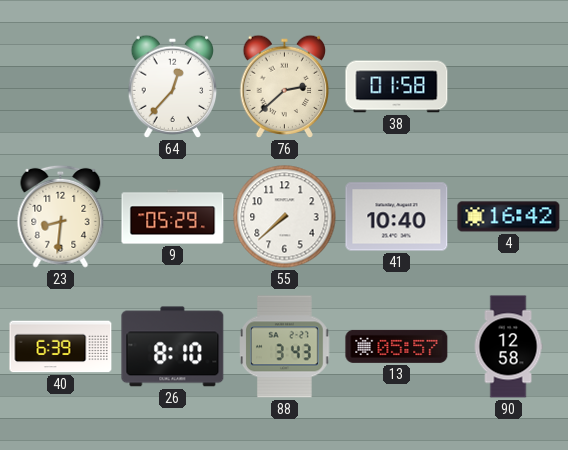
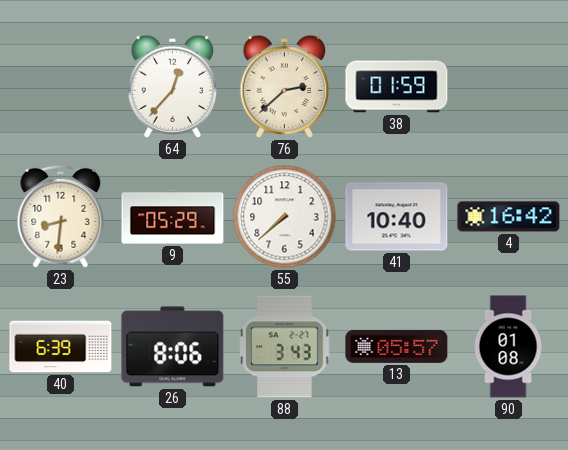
38: 01:58 -> 01:59
26: 8:10 -> 8:06
90: 12:58 -> 01:08
